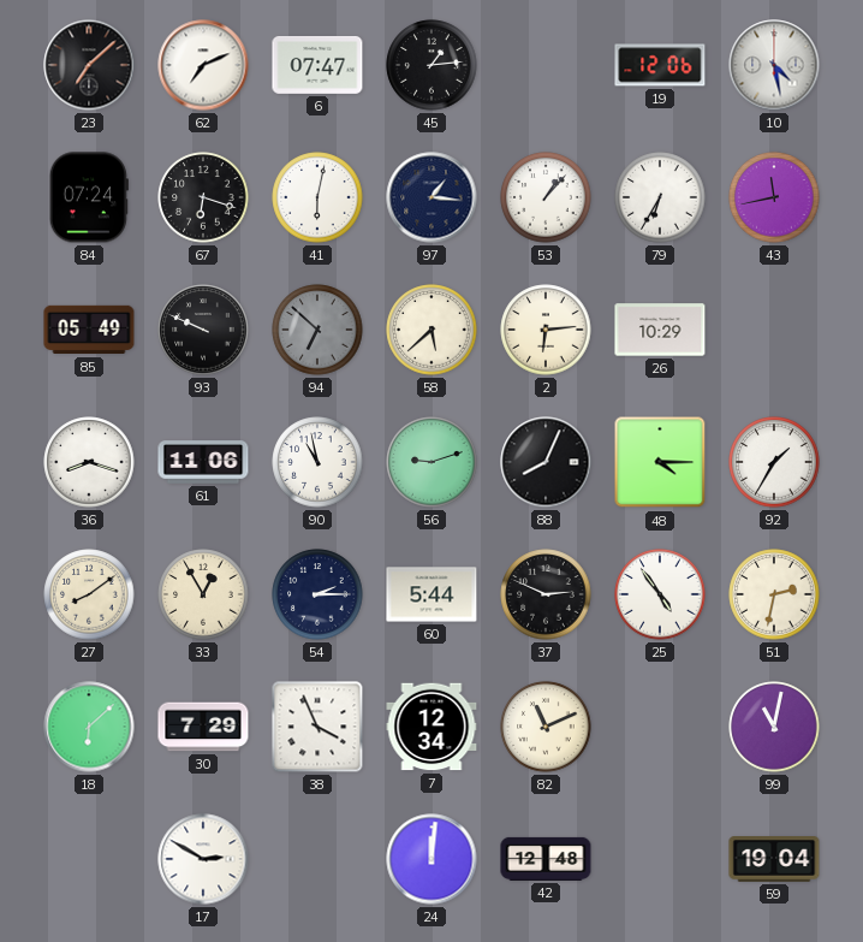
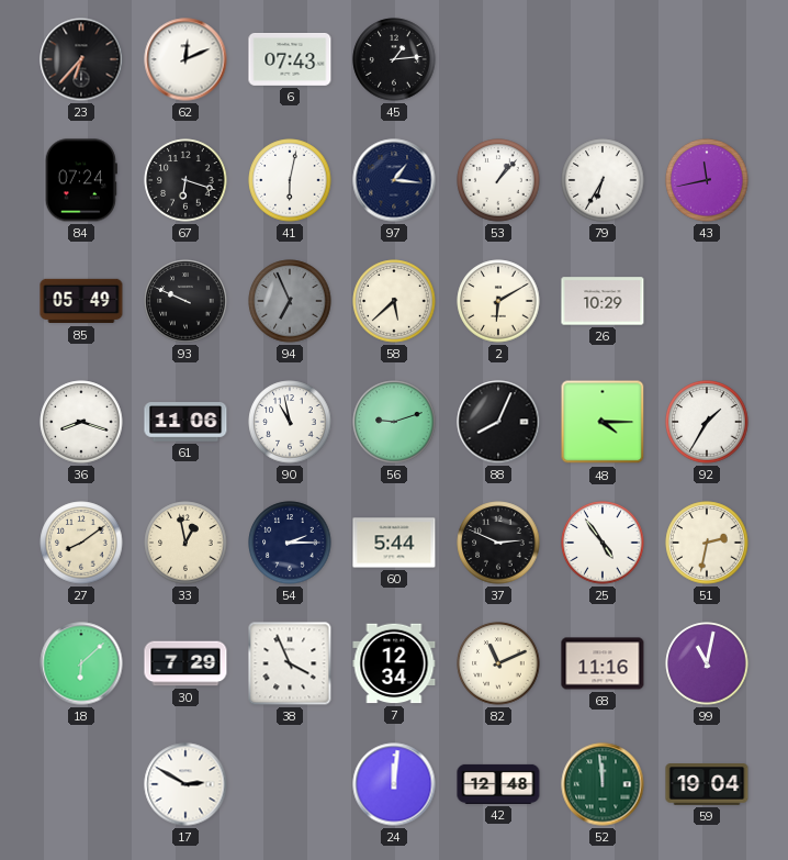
23: 7:08 -> 6:37
62: 7:11 -> 12:11
6: 07:47 -> 07:43
19: 12:06 -> none
10: 4:28 -> none
94: 6:52 -> 6:56
2: 6:14 -> 6:10
33: 12:55 -> 12:58
68: none -> 11:16
52: none -> 11:59
